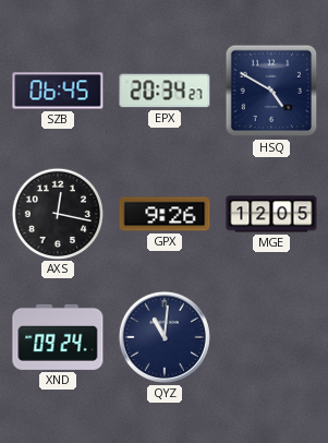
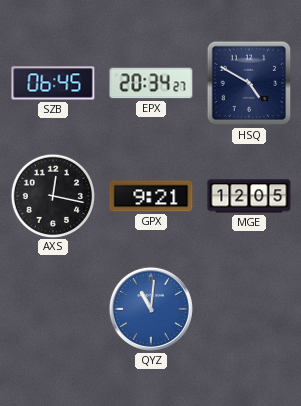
GPX: 9:26 -> 9:21
XND: 09:24 -> none
QYZ dial: navy -> blue
